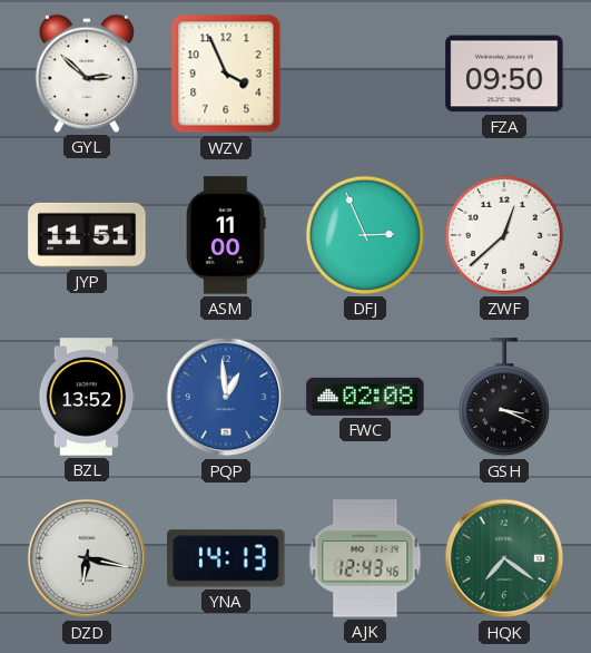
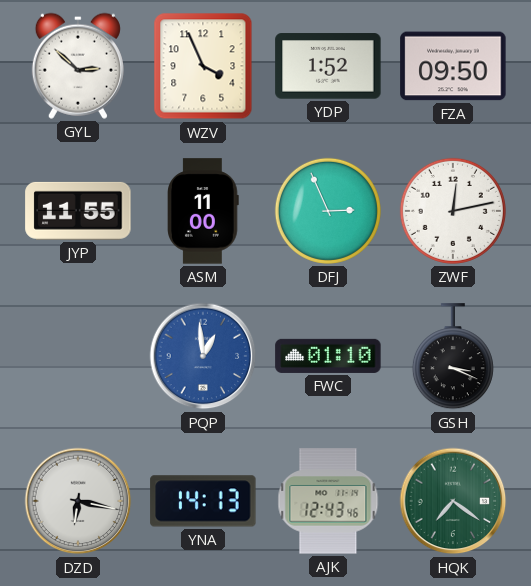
YDP: none -> 1:52
JYP: 11:51 -> 11:55
ZWF: 12:38 -> 12:13
BZL: 13:52 -> none
FWC: 02:08 -> 01:10
